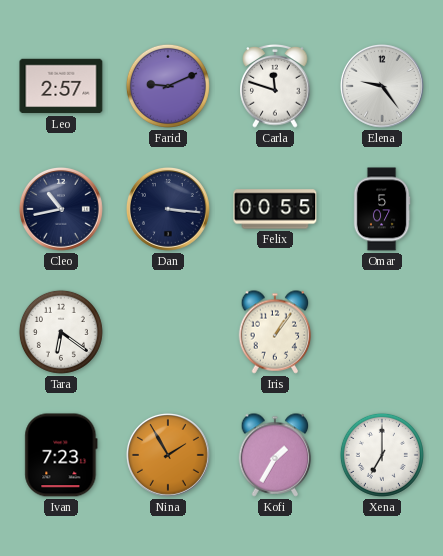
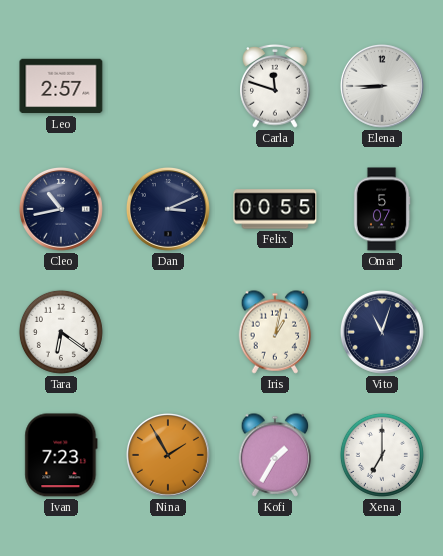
Farid: 9:11 -> none
Elena: 9:24 -> 8:45
Dan: 3:16 -> 3:11
Iris: 1:06 -> 1:02
Vito: none -> 11:03
